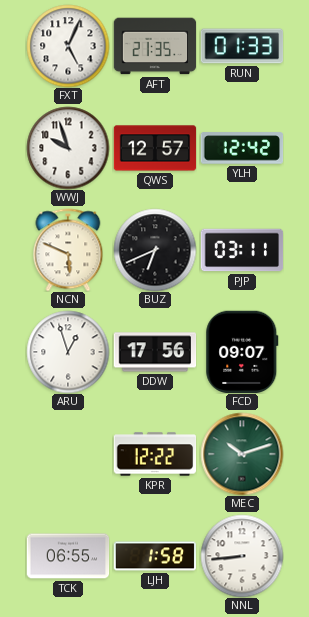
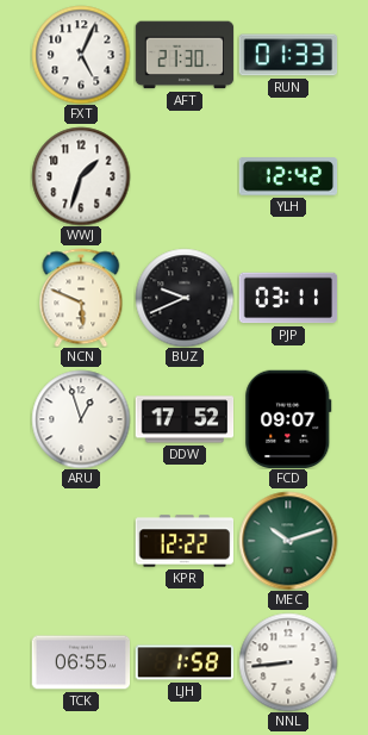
AFT: 21:35 -> 21:30
WWJ: 9:57 -> 1:33
QWS: 12:57 -> none
BUZ: 6:41 -> 9:41
DDW: 17:56 -> 17:52
